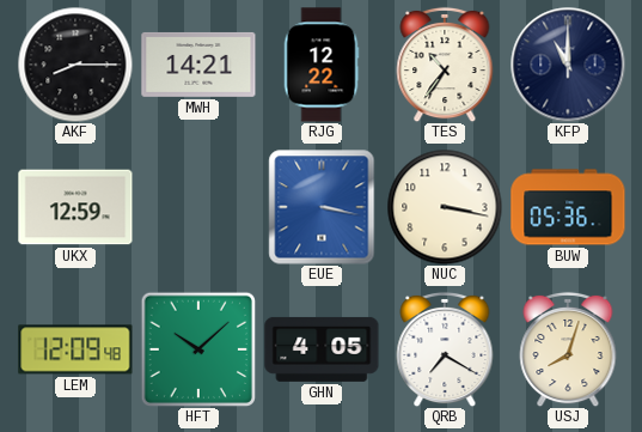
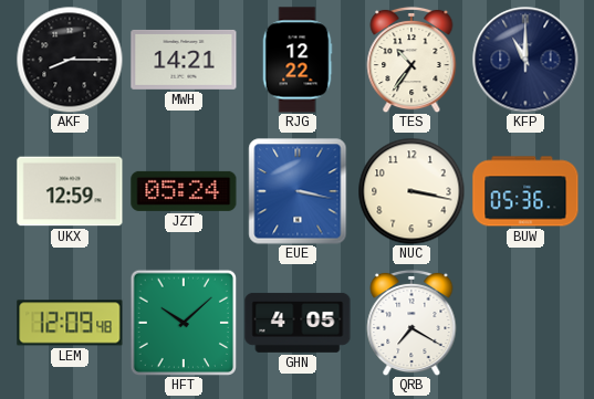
JZT: none -> 05:24
USJ: 8:03 -> none
